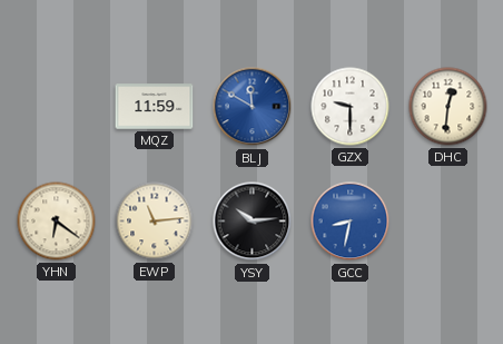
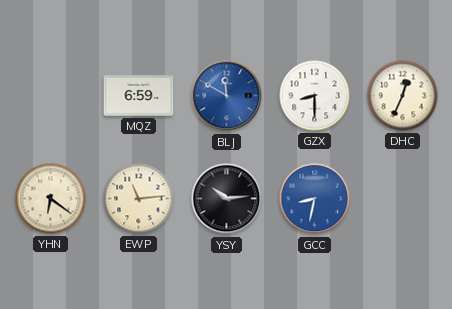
MQZ: 11:59 -> 6:59
GZX: 9:30 -> 8:30
DHC: 12:31 -> 12:34
